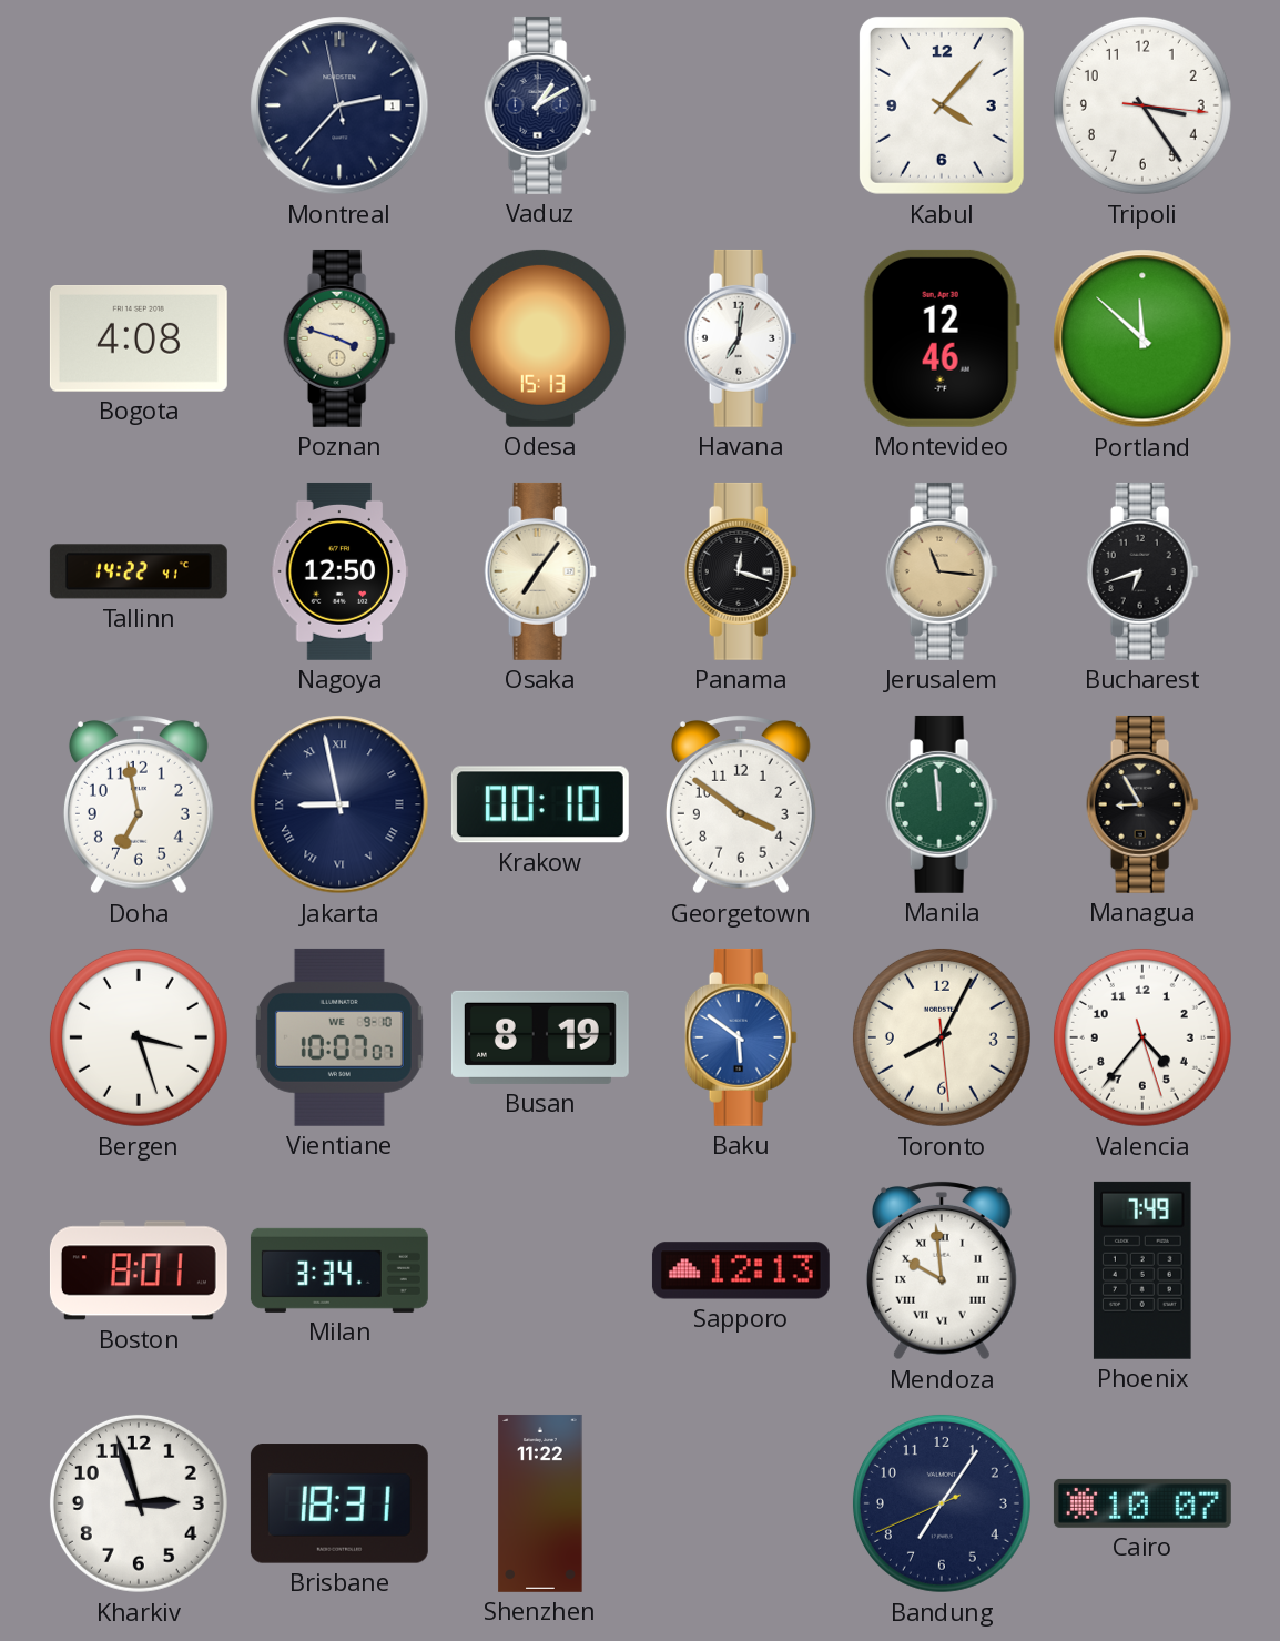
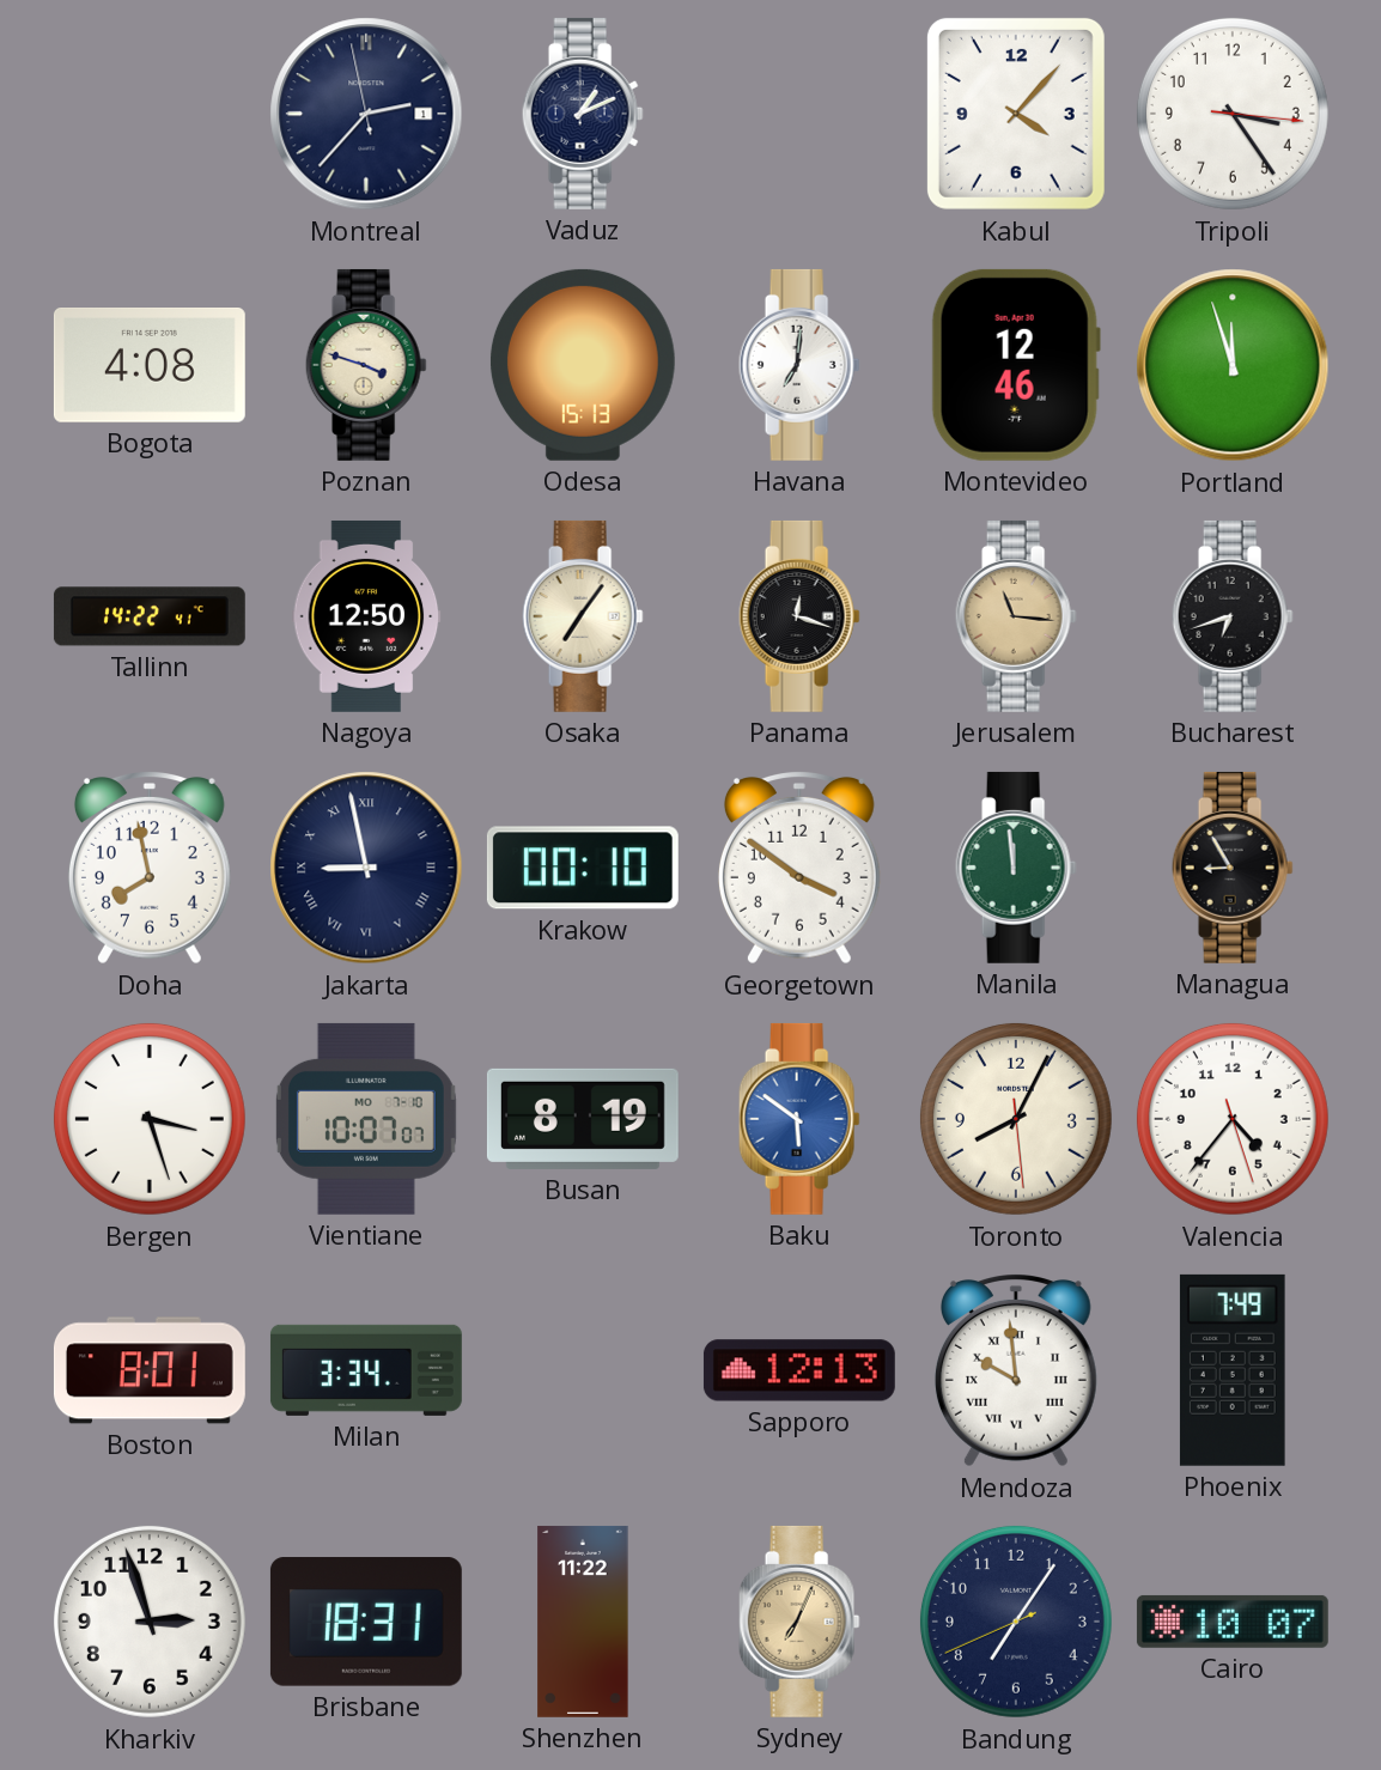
Vaduz: 1:10 -> 1:11
Portland: 11:52 -> 11:57
Doha: 6:58 -> 7:58
Vientiane date: WE 9-10 -> MO 7-10
Sydney: none -> 7:04
